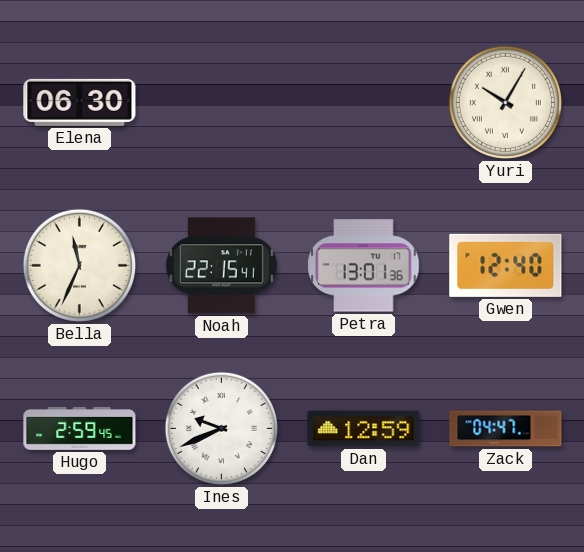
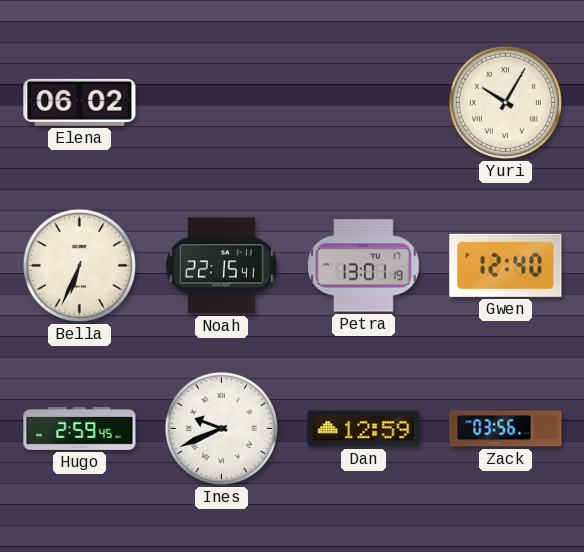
Elena: 06:30 -> 06:02
Bella: 11:34 -> 6:34
Petra: 13:01:36 -> 13:01:19
Zack: 04:47 -> 03:56
